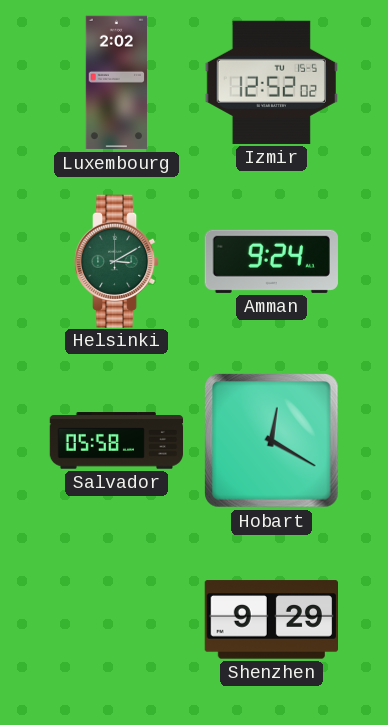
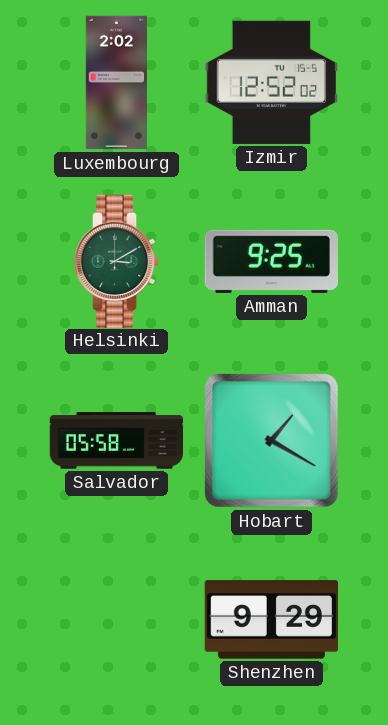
Amman: 9:24 -> 9:25
Hobart: 12:20 -> 1:20
